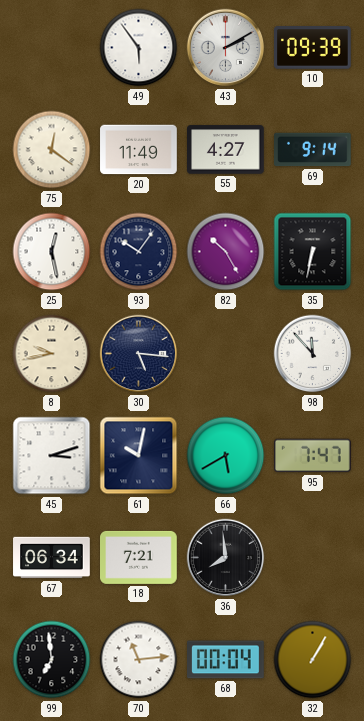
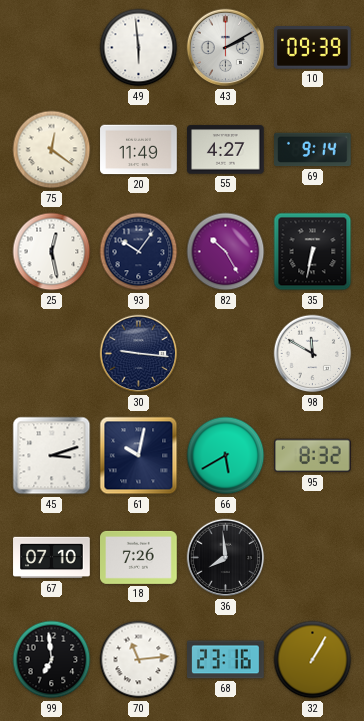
49: 5:54 -> 5:59
8: 9:43 -> none
30: 5:16 -> 9:16
98: 11:53 -> 11:50
95: 7:47 -> 8:32
67: 06:34 -> 07:10
18: 7:21 -> 7:26
68: 00:04 -> 23:16
